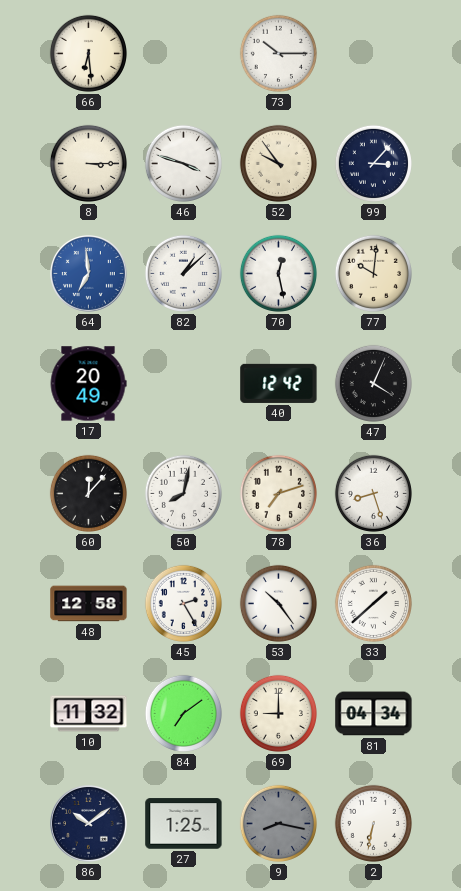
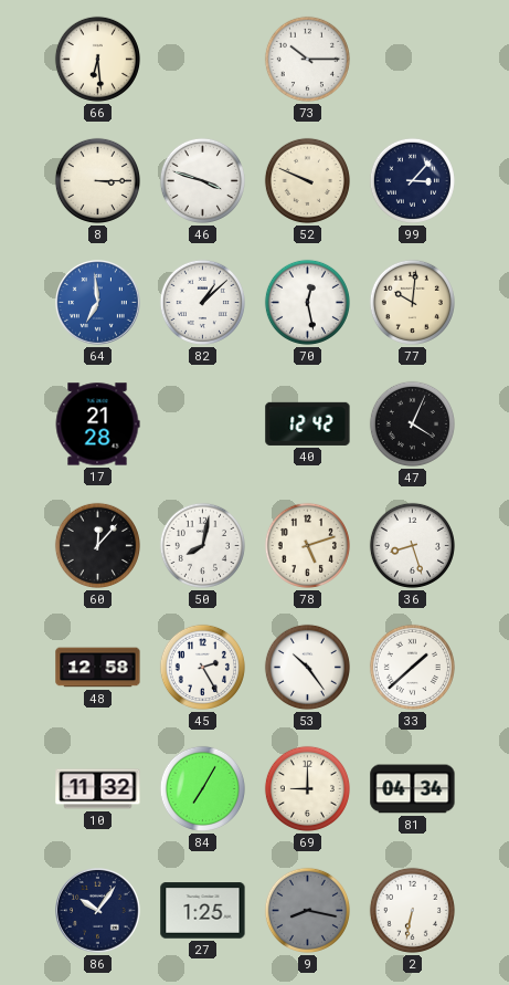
52: 9:54 -> 9:49
17: 20:49 -> 21:28
78: 7:12 -> 5:12
84: 7:09 -> 7:05
86: 10:09 -> 10:06
